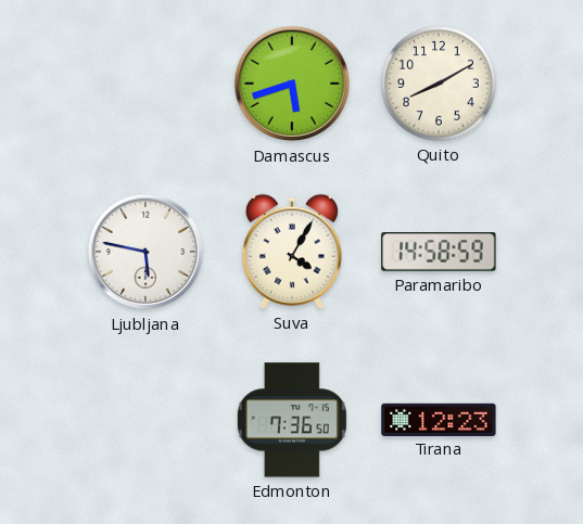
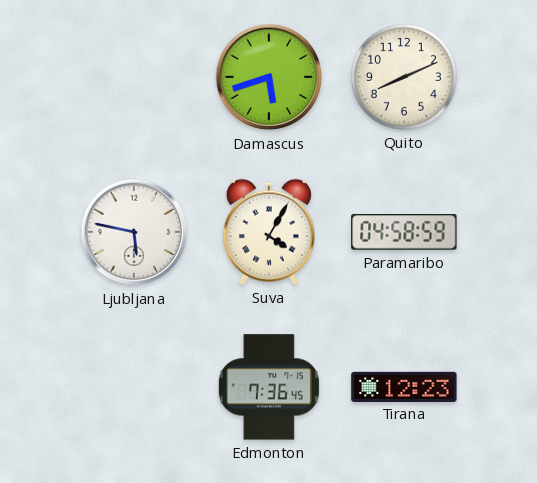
Quito: 8:10 -> 8:11
Paramaribo: 14:58 -> 04:58
Edmonton: 7:36:50 -> 7:36:45
